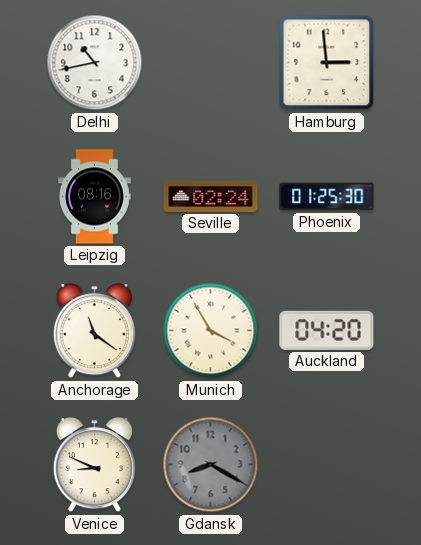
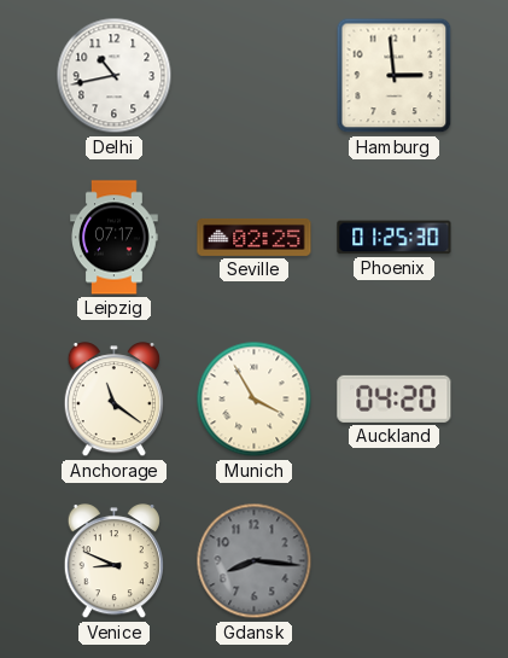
Leipzig: 08:16 -> 07:17
Seville: 02:24 -> 02:25
Gdansk: 8:20 -> 8:16
